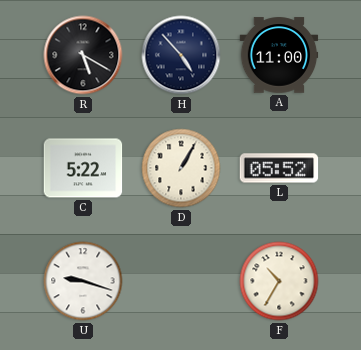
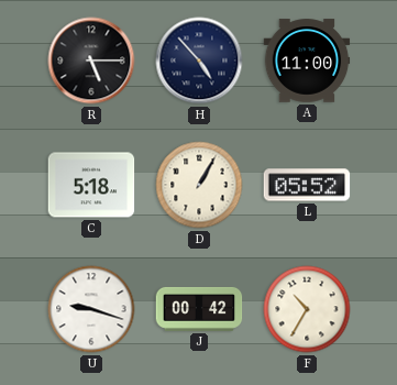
R: 5:20 -> 5:15
C: 5:22 -> 5:18
J: none -> 00:42
